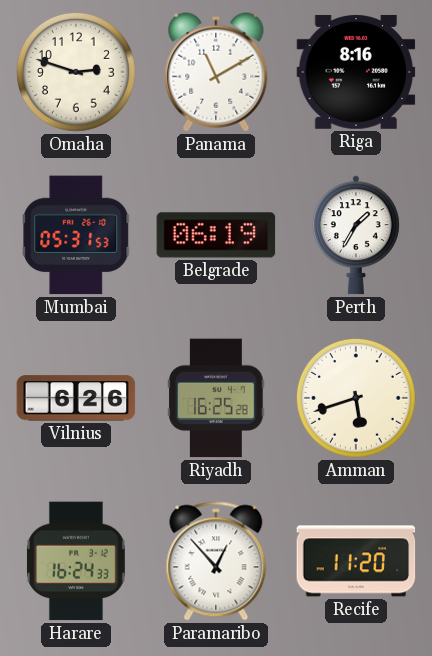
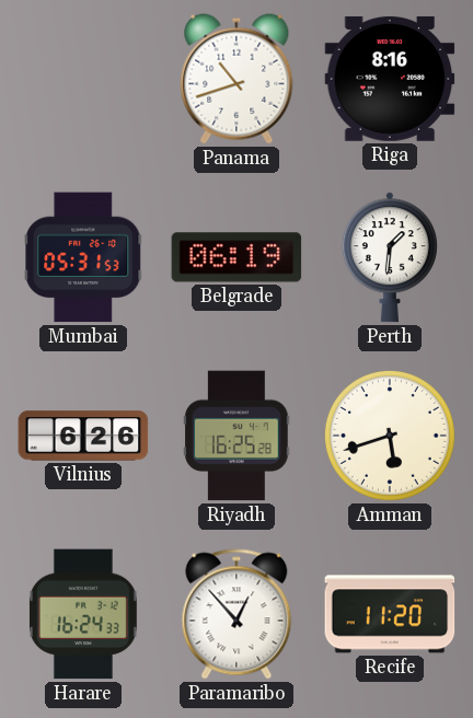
Omaha: 2:48 -> none
Panama: 11:10 -> 10:42
Perth: 1:35 -> 1:31
